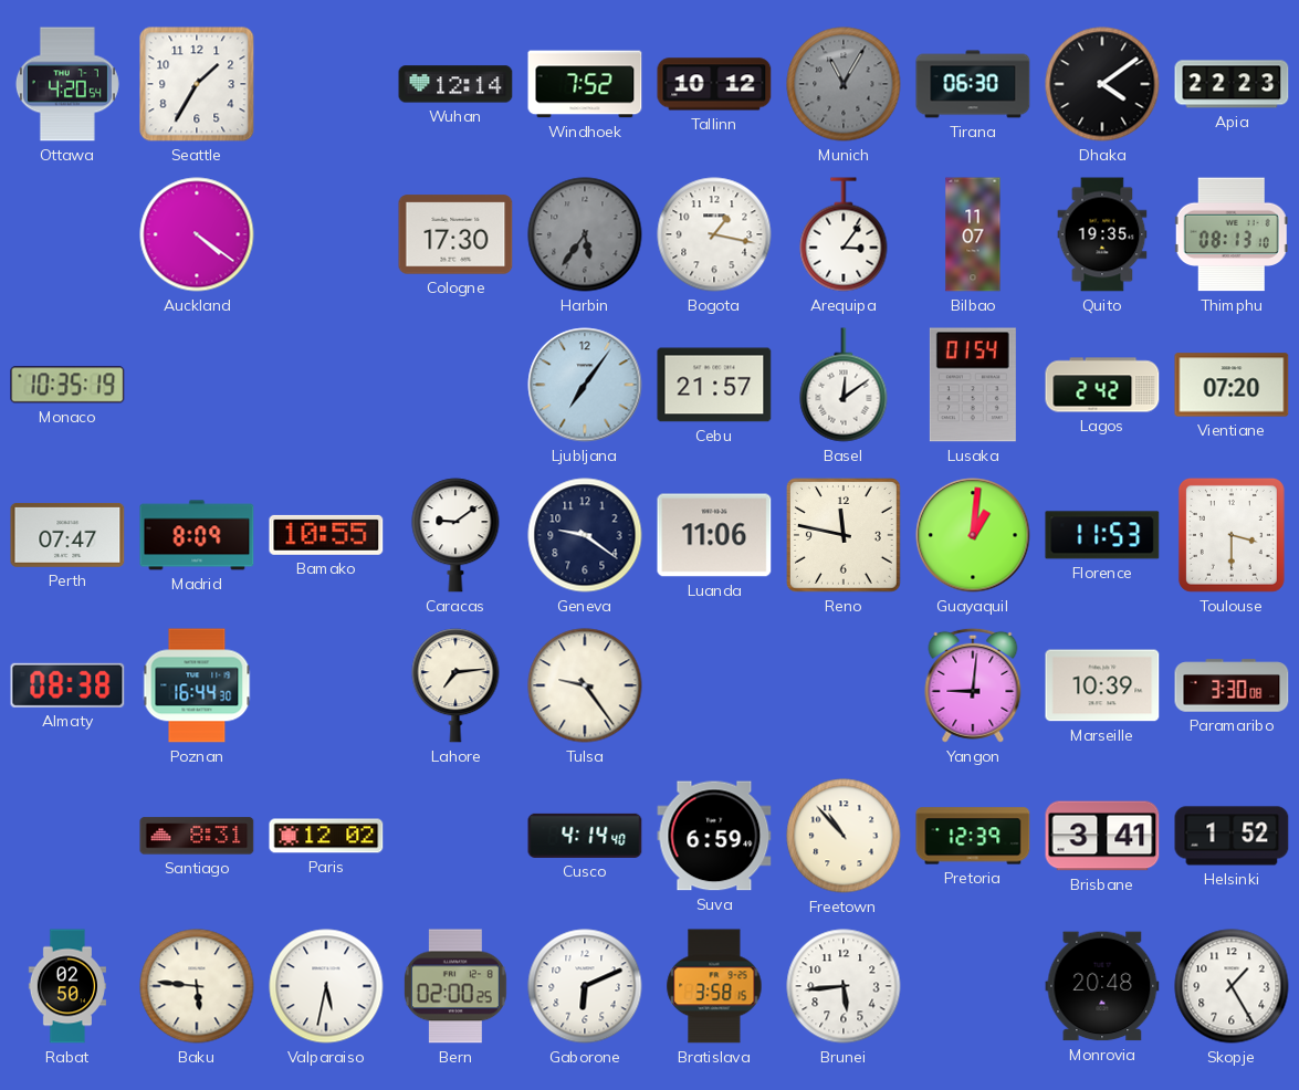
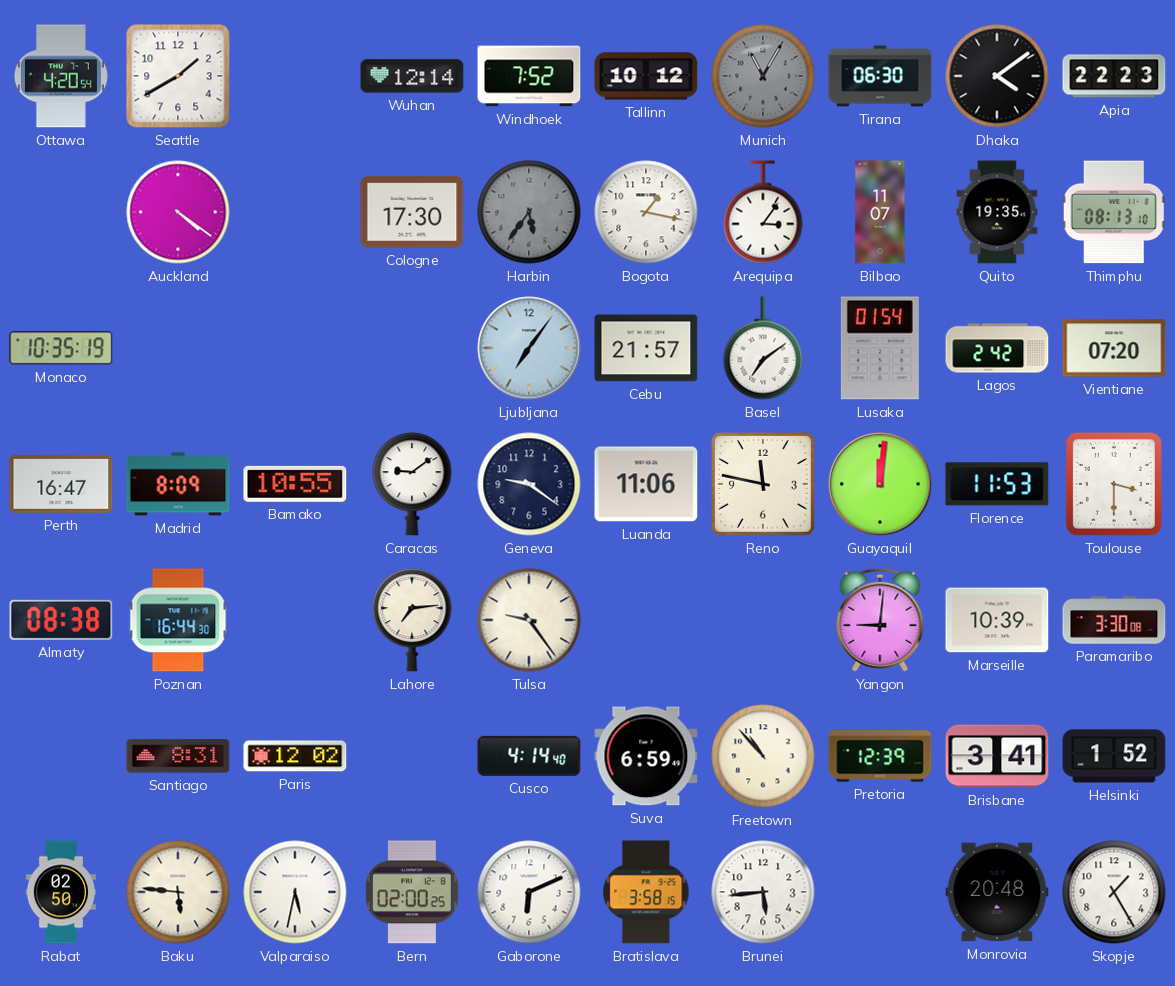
Seattle: 1:35 -> 1:40
Basel: 12:09 -> 7:09
Perth: 07:47 -> 16:47
Guayaquil: 1:01 -> 12:01
